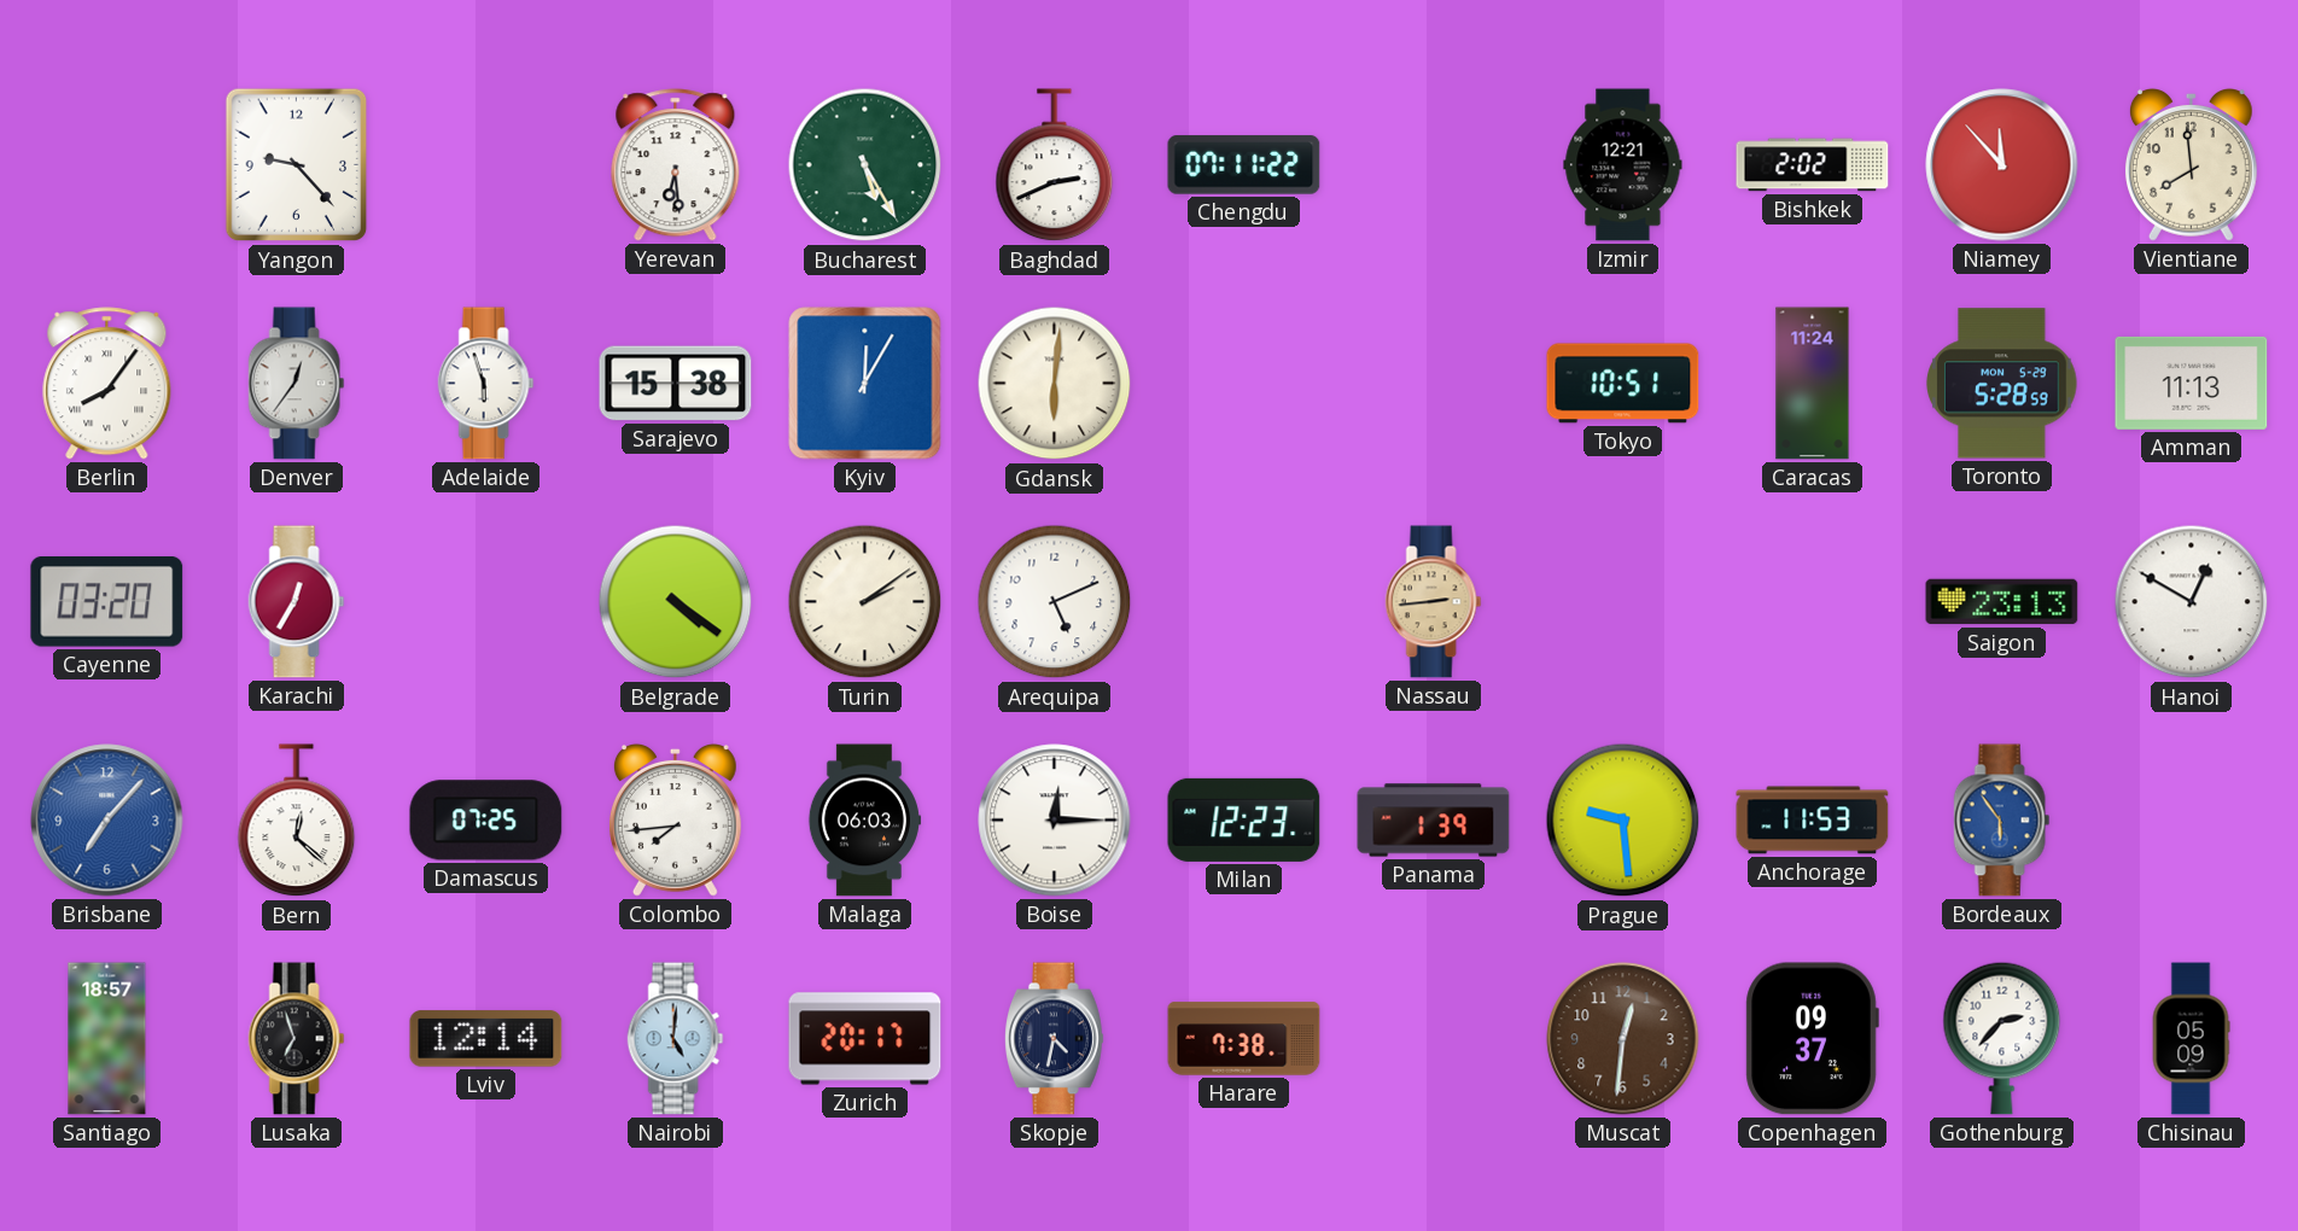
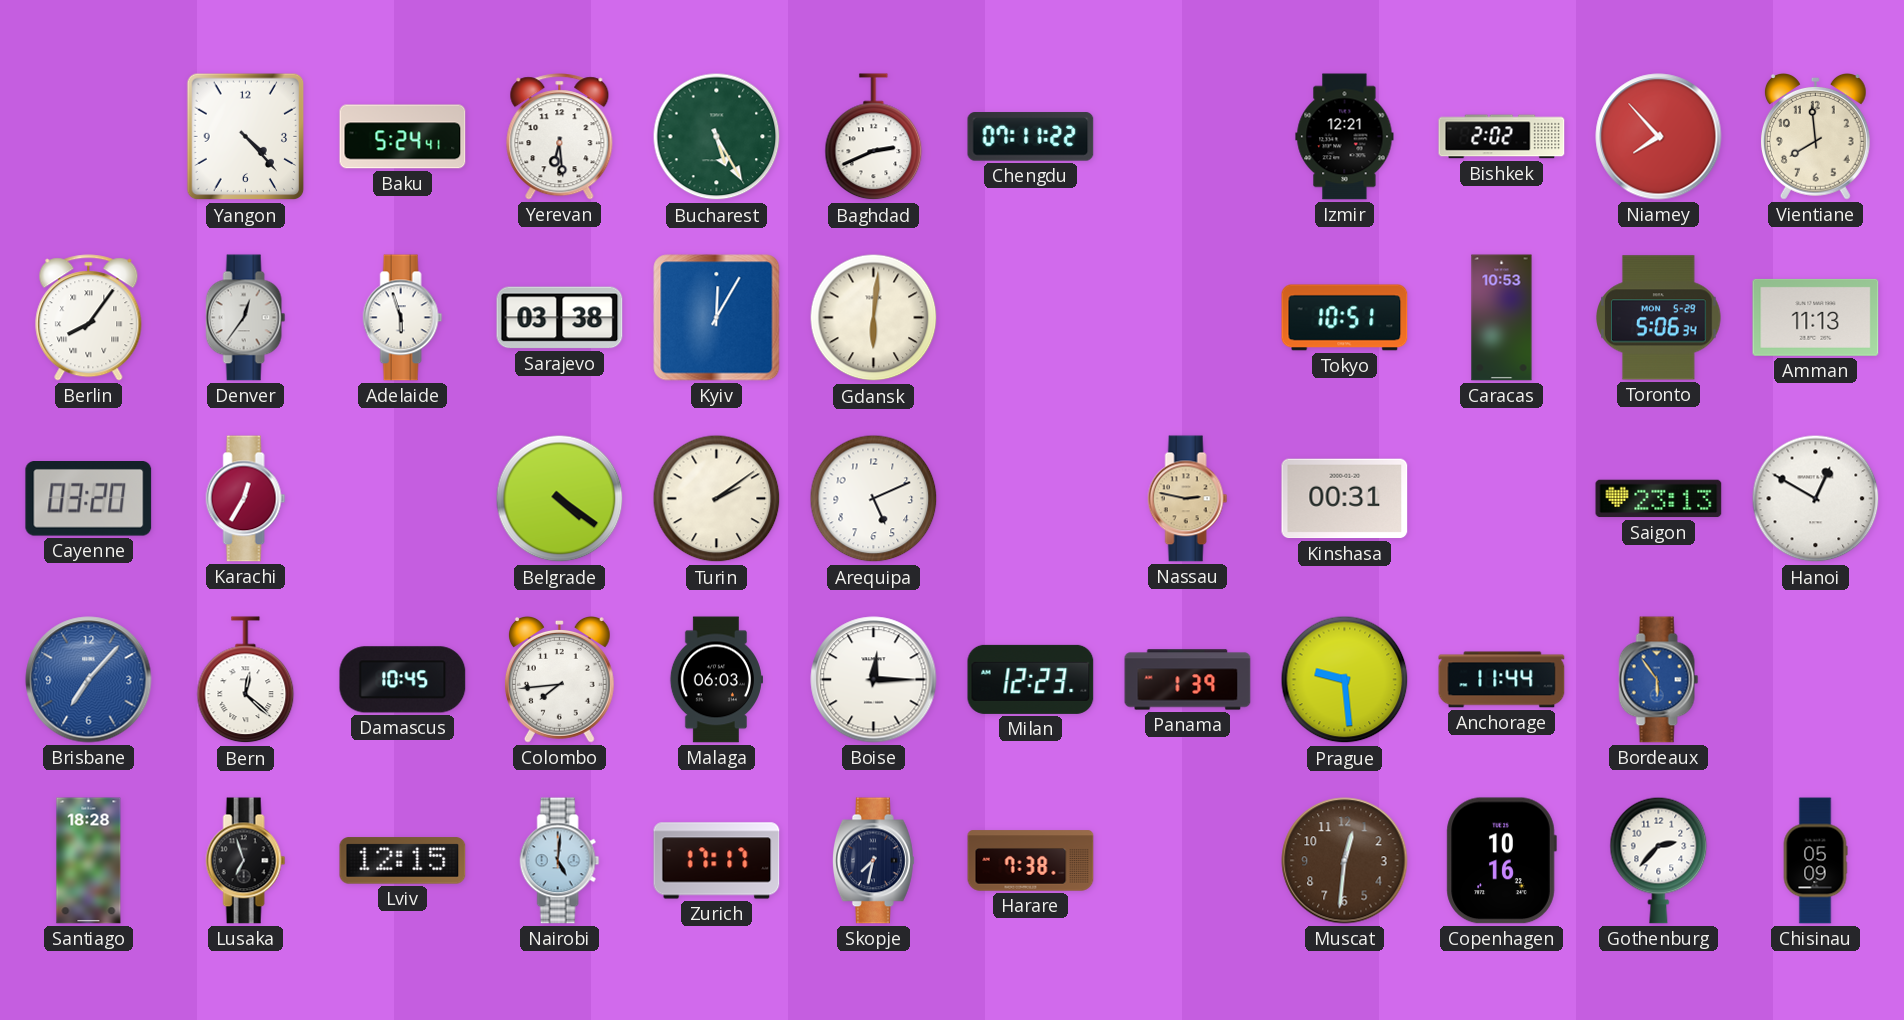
Yangon: 9:23 -> 4:23
Baku: none -> 5:24
Niamey: 11:53 -> 7:53
Sarajevo: 15:38 -> 03:38
Caracas: 11:24 -> 10:53
Toronto: 5:28 -> 5:06
Nassau: 2:44 -> 2:47
Kinshasa: none -> 00:31
Damascus: 07:25 -> 10:45
Anchorage: 11:53 -> 11:44
Santiago: 18:57 -> 18:28
Lviv: 12:14 -> 12:15
Zurich: 20:17 -> 17:17
Skopje: 4:32 -> 7:32
Copenhagen: 09:37 -> 10:16
